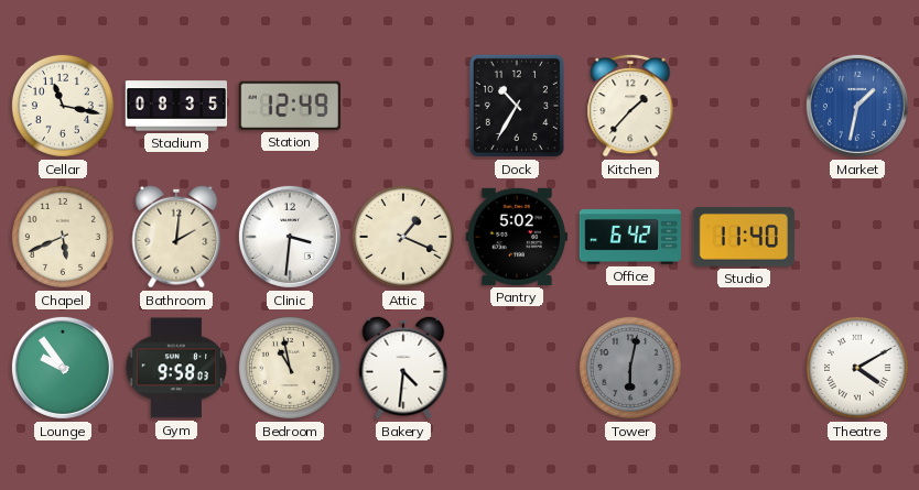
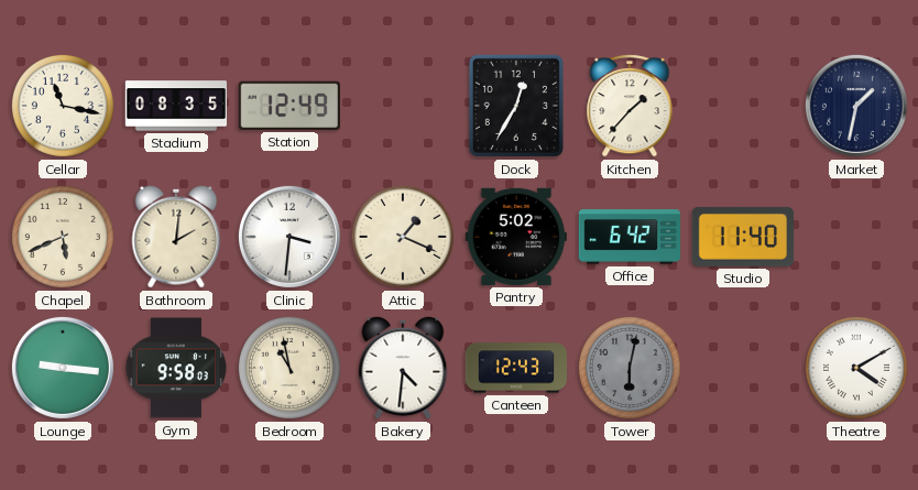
Dock: 10:35 -> 12:35
Market dial: blue -> navy
Lounge: 9:54 -> 9:16
Canteen: none -> 12:43
